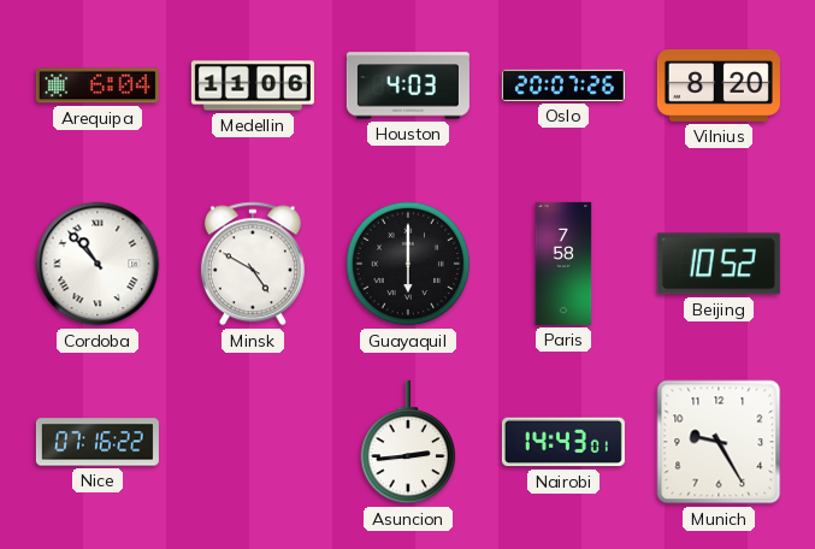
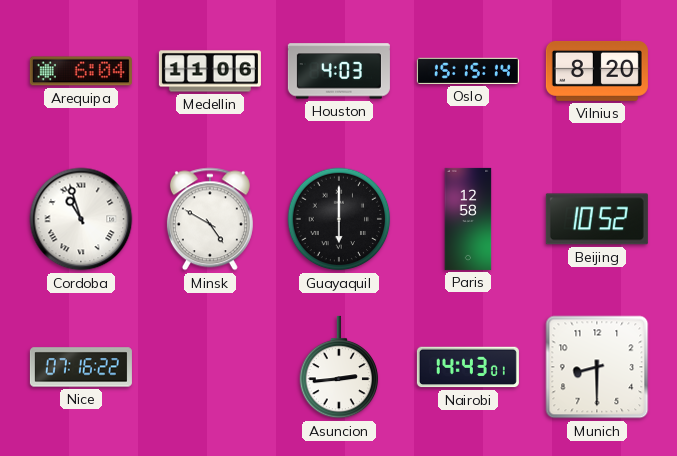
Oslo: 20:07 -> 15:15
Cordoba: 10:53 -> 10:57
Paris: 7:58 -> 12:58
Munich: 9:25 -> 8:30
